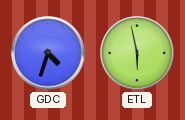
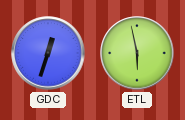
GDC: 4:33 -> 12:33
